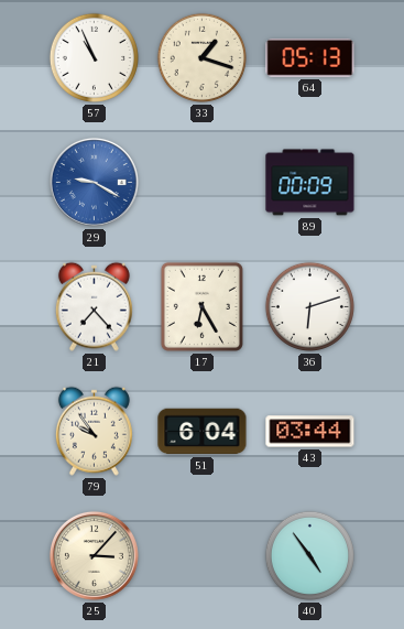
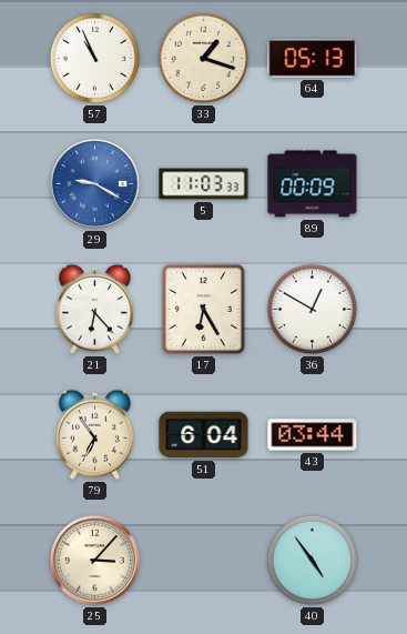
5: none -> 11:03
21: 7:23 -> 6:23
36: 6:12 -> 12:50
79: 9:54 -> 6:54
